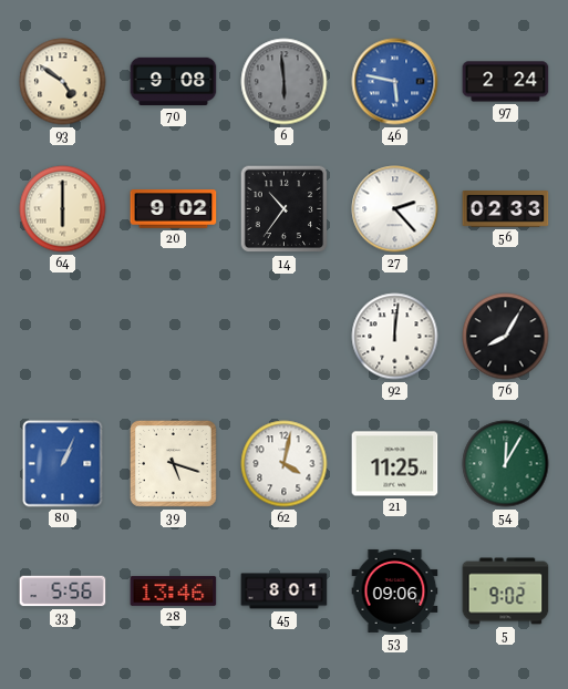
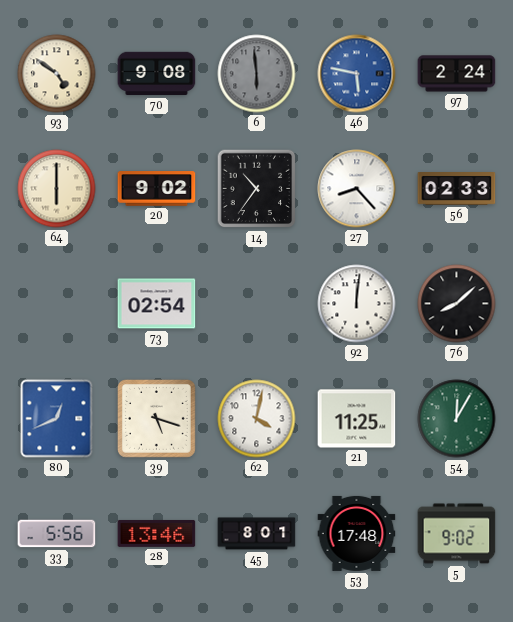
27: 2:23 -> 8:23
73: none -> 02:54
76: 8:05 -> 8:08
80: 1:04 -> 12:41
53: 09:06 -> 17:48
